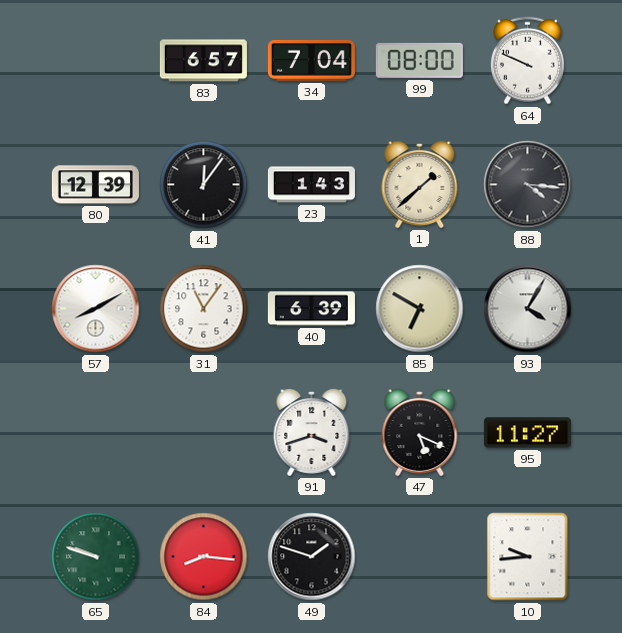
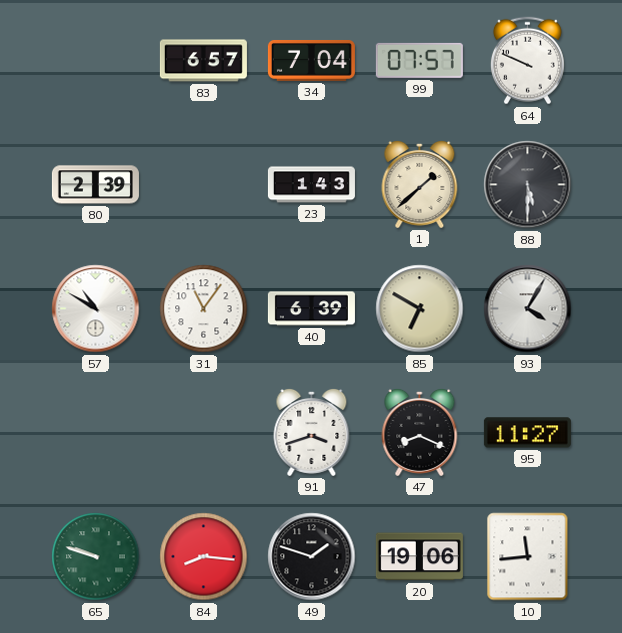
99: 08:00 -> 07:57
80: 12:39 -> 2:39
41: 12:06 -> none
88: 4:16 -> 5:30
57: 8:10 -> 10:50
47: 5:19 -> 8:19
20: none -> 19:06
10: 9:44 -> 11:44
